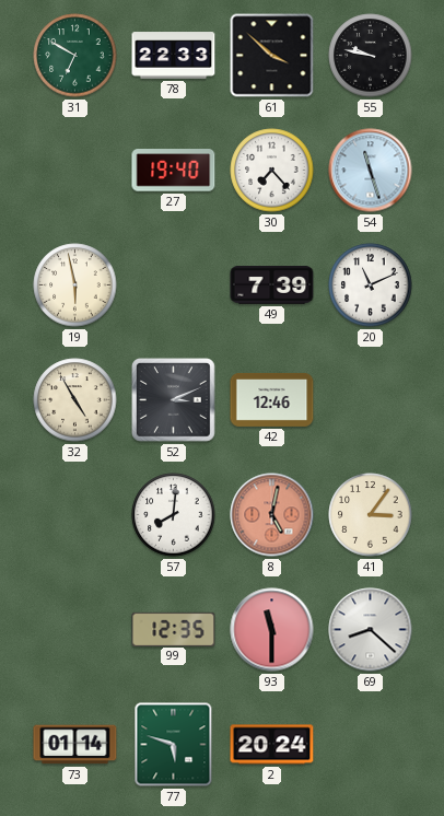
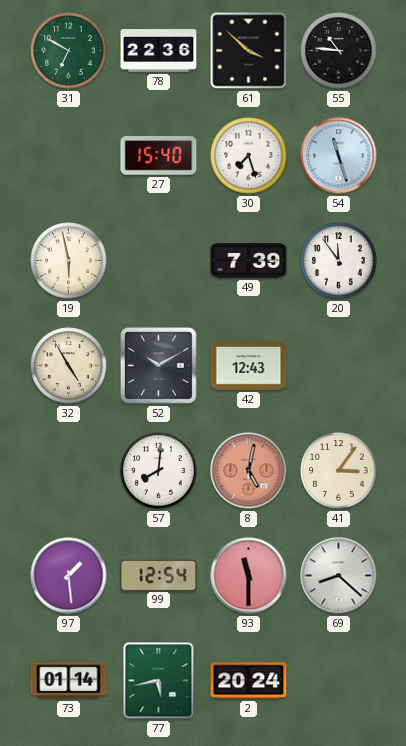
78: 22:33 -> 22:36
55: 9:47 -> 10:46
27: 19:40 -> 15:40
30: 7:23 -> 7:27
20: 11:11 -> 11:54
52: 3:11 -> 10:10
42: 12:46 -> 12:43
97: none -> 1:29
99: 12:35 -> 12:54
77: 5:48 -> 5:43
